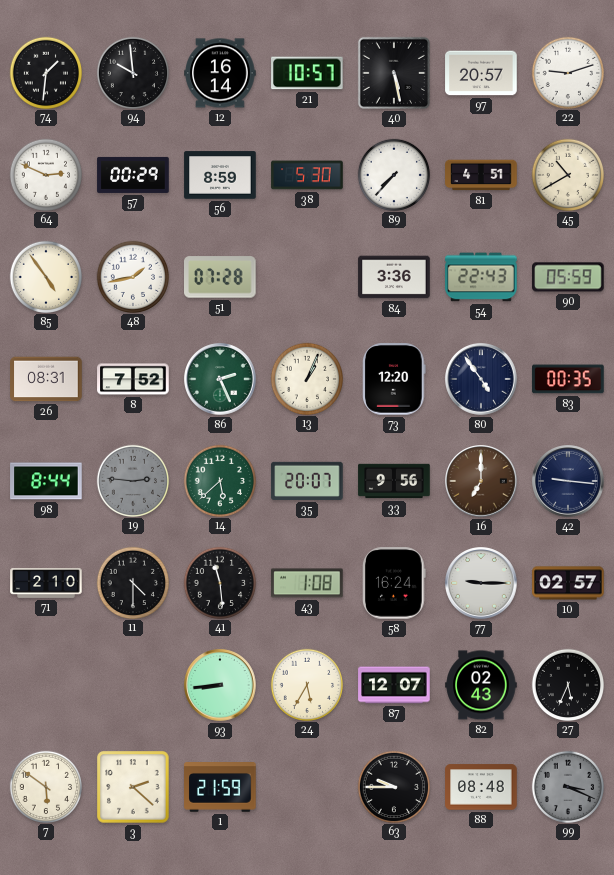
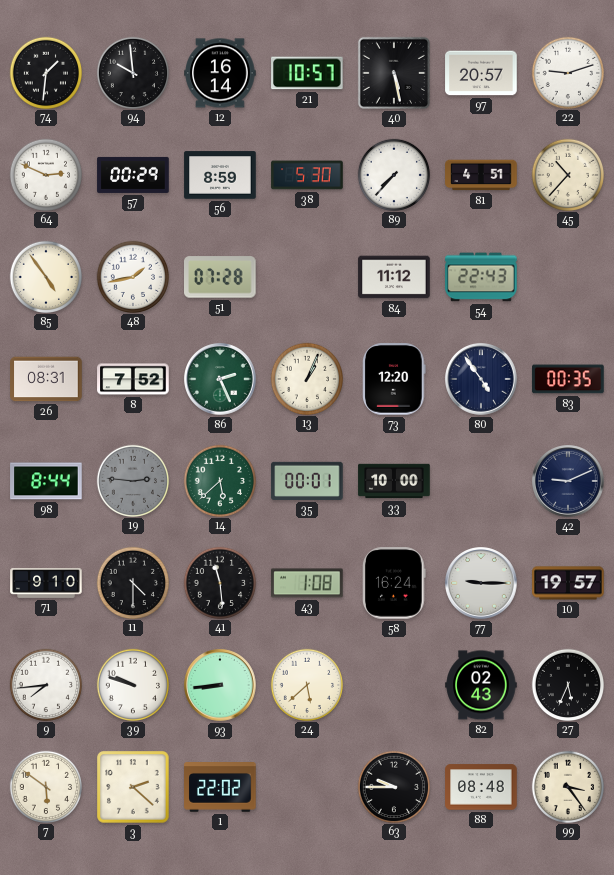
45: 10:40 -> 10:37
84: 3:36 -> 11:12
90: 05:59 -> none
35: 20:07 -> 00:01
33: 9:56 -> 10:00
16: 7:00 -> none
42: 9:16 -> 9:11
71: 2:10 -> 9:10
10: 02:57 -> 19:57
9: none -> 7:44
39: none -> 9:48
24: 5:35 -> 5:38
87: 12:07 -> none
1: 21:59 -> 22:02
99: 3:19 -> 3:24
99 dial: grey -> cream
